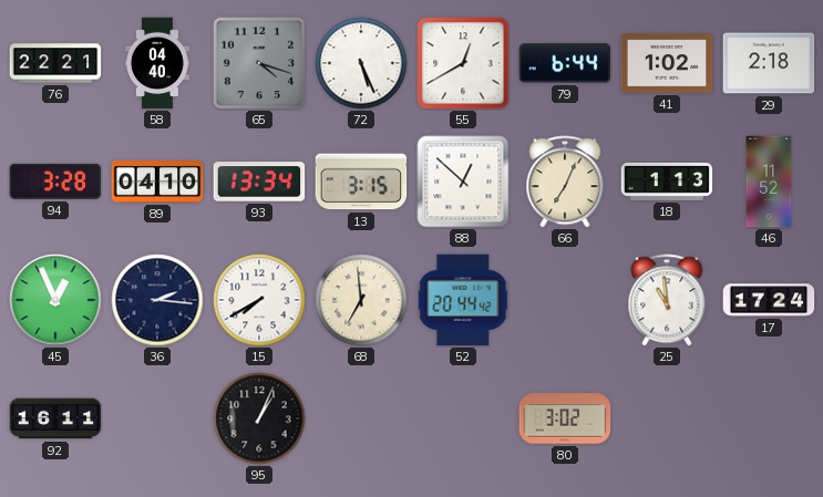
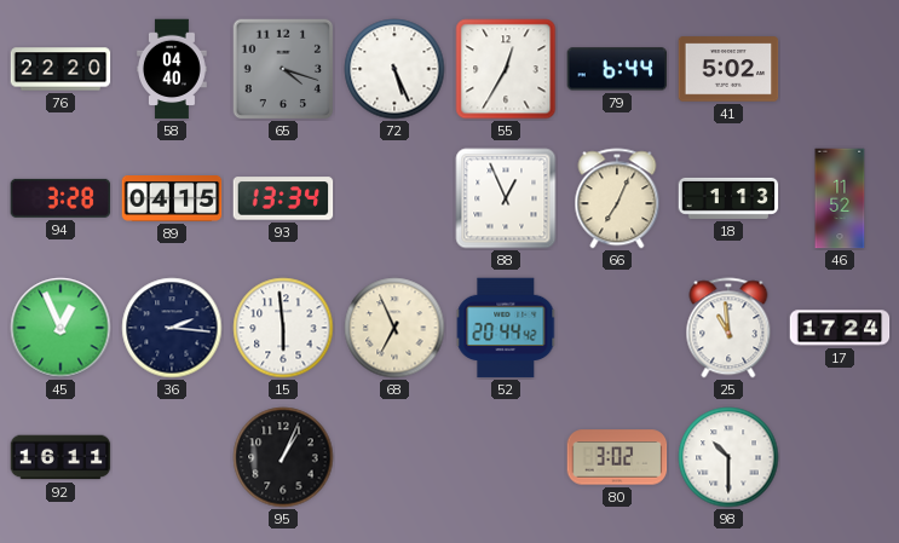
76: 22:21 -> 22:20
55: 12:40 -> 12:35
41: 1:02 -> 5:02
29: 2:18 -> none
89: 04:10 -> 04:15
13: 3:15 -> none
88: 12:52 -> 12:56
15: 7:40 -> 5:59
68: 6:59 -> 6:56
98: none -> 10:30
